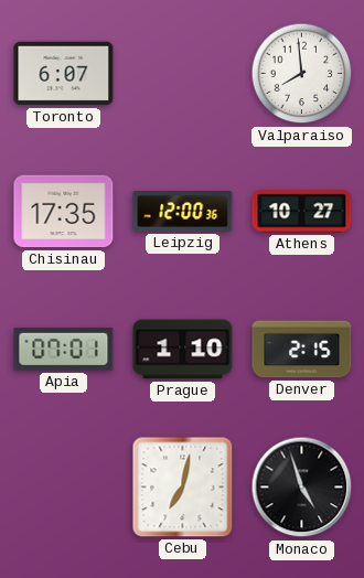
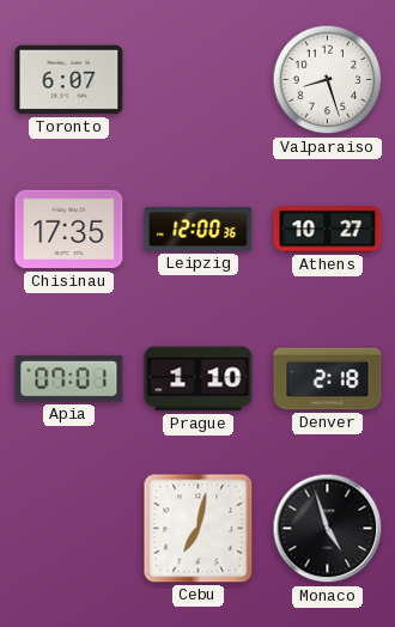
Valparaiso: 7:59 -> 8:27
Denver: 2:15 -> 2:18
